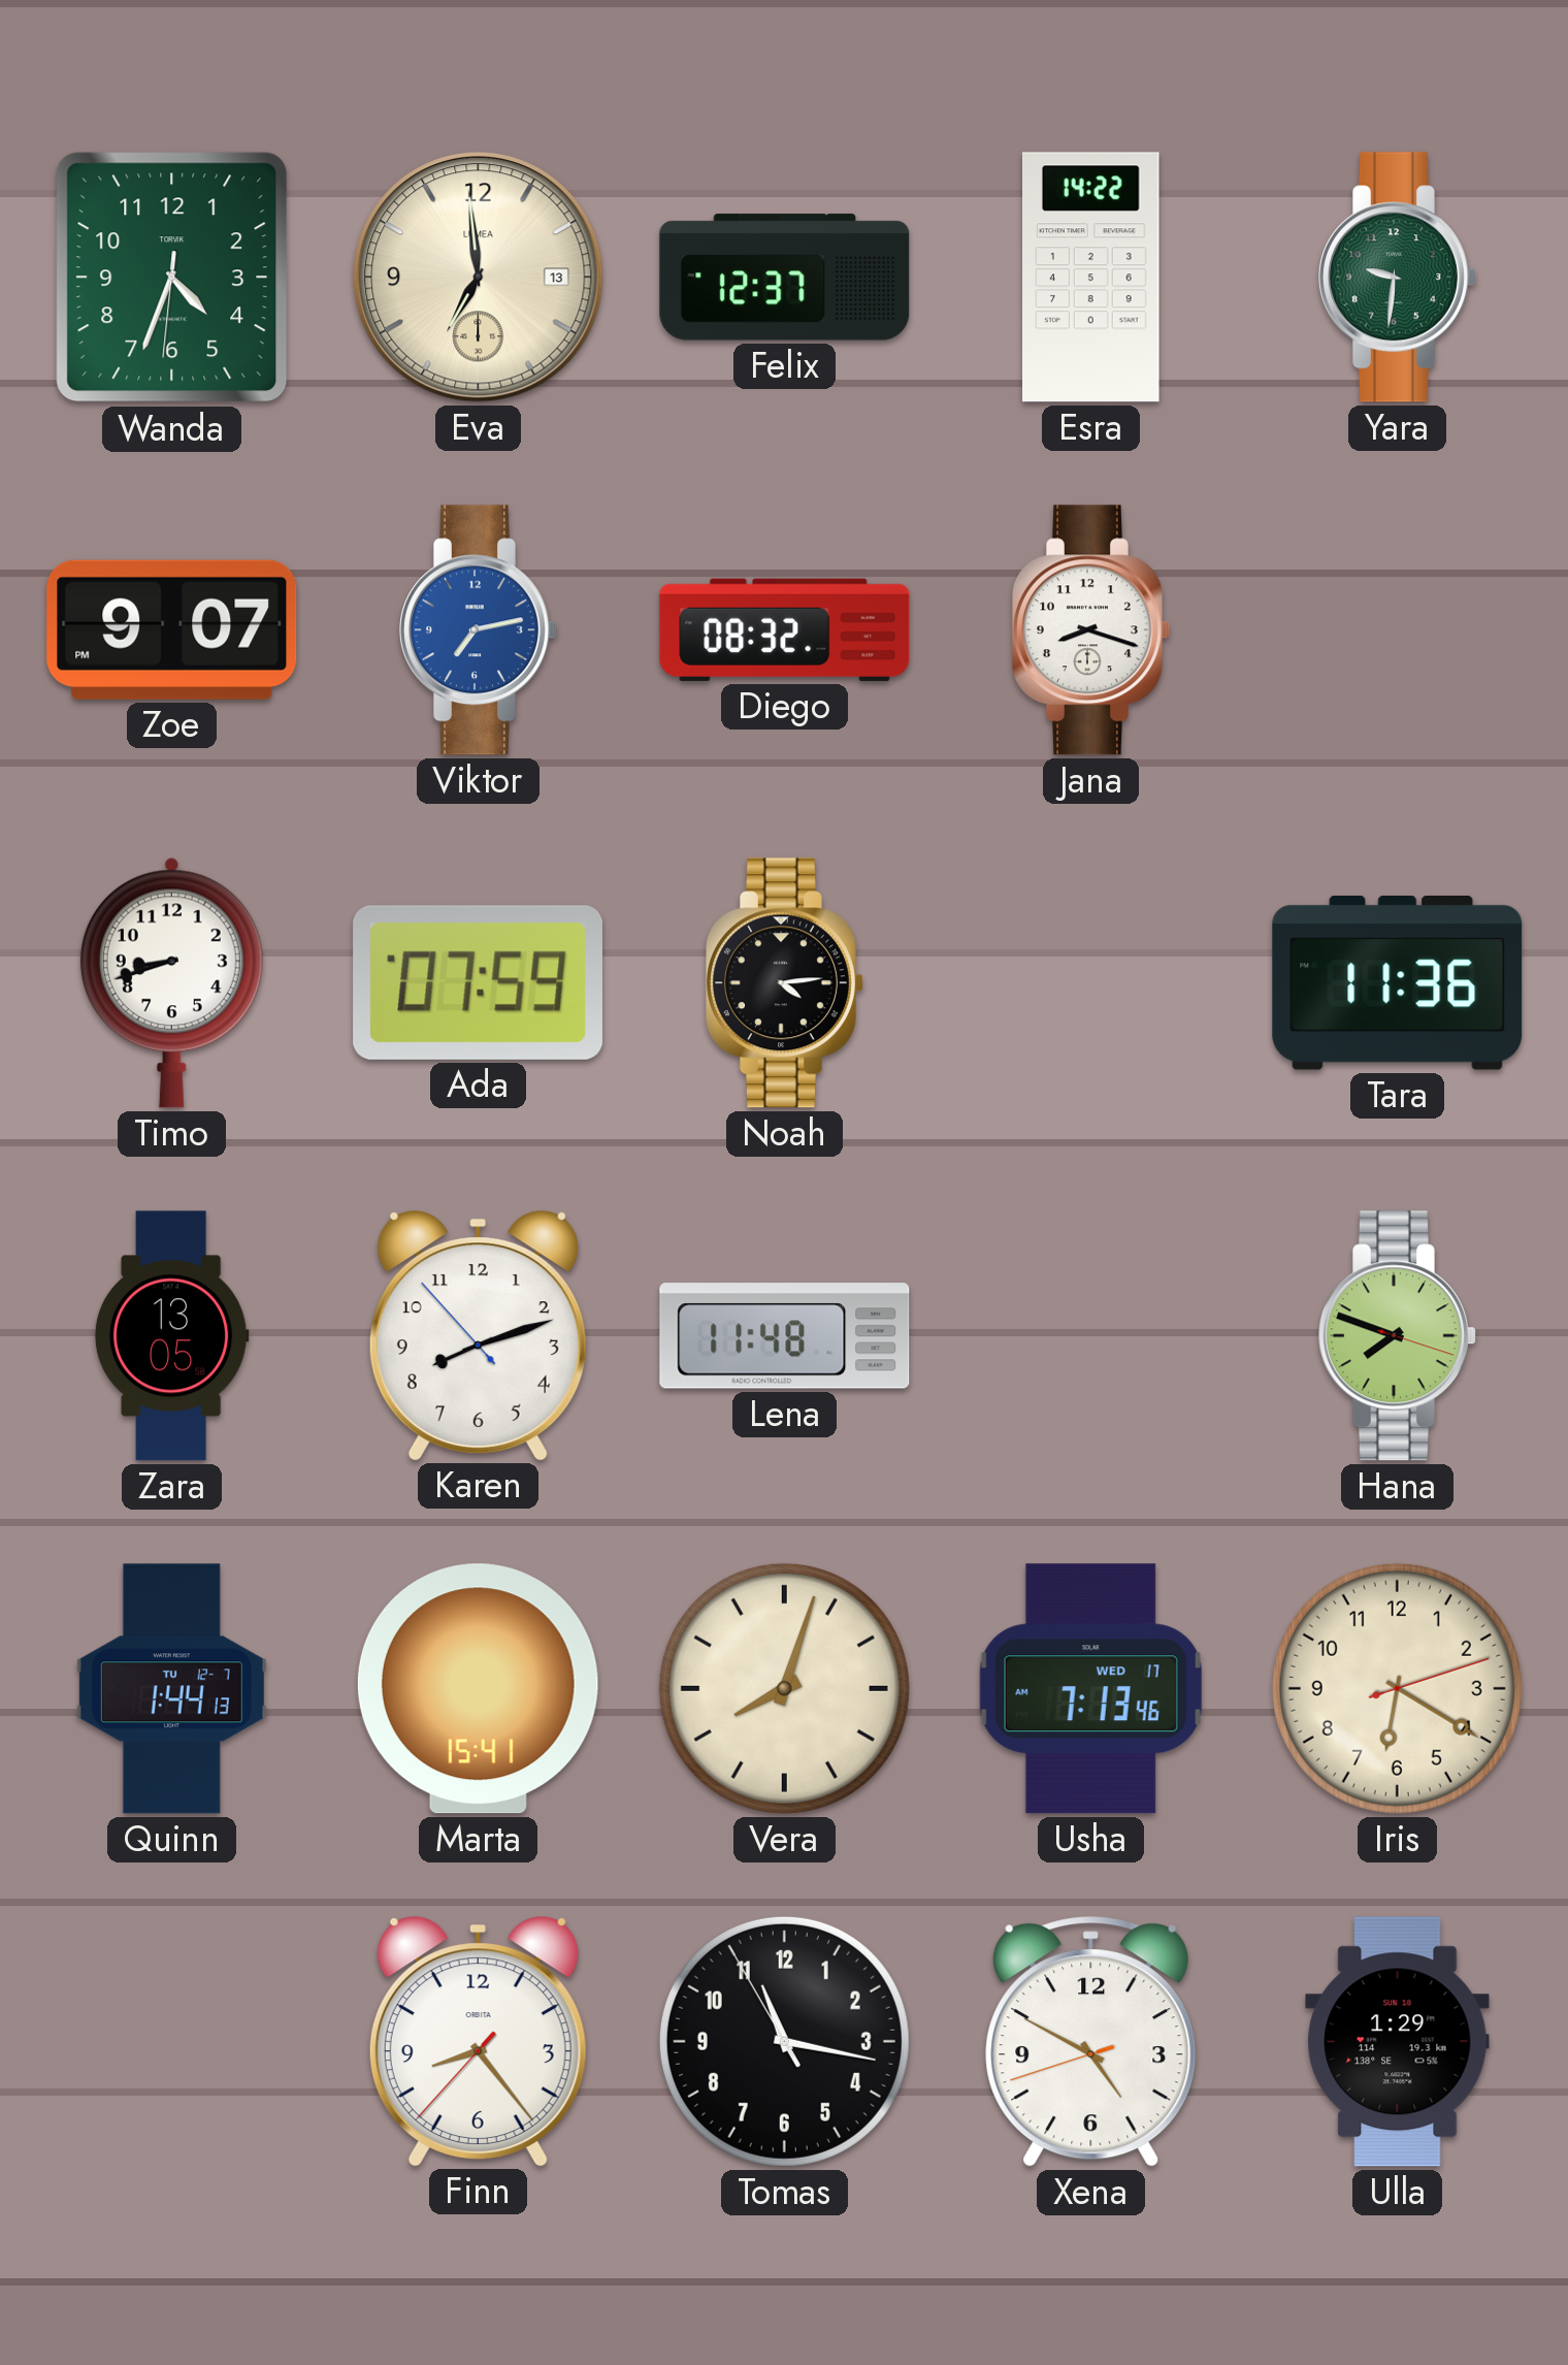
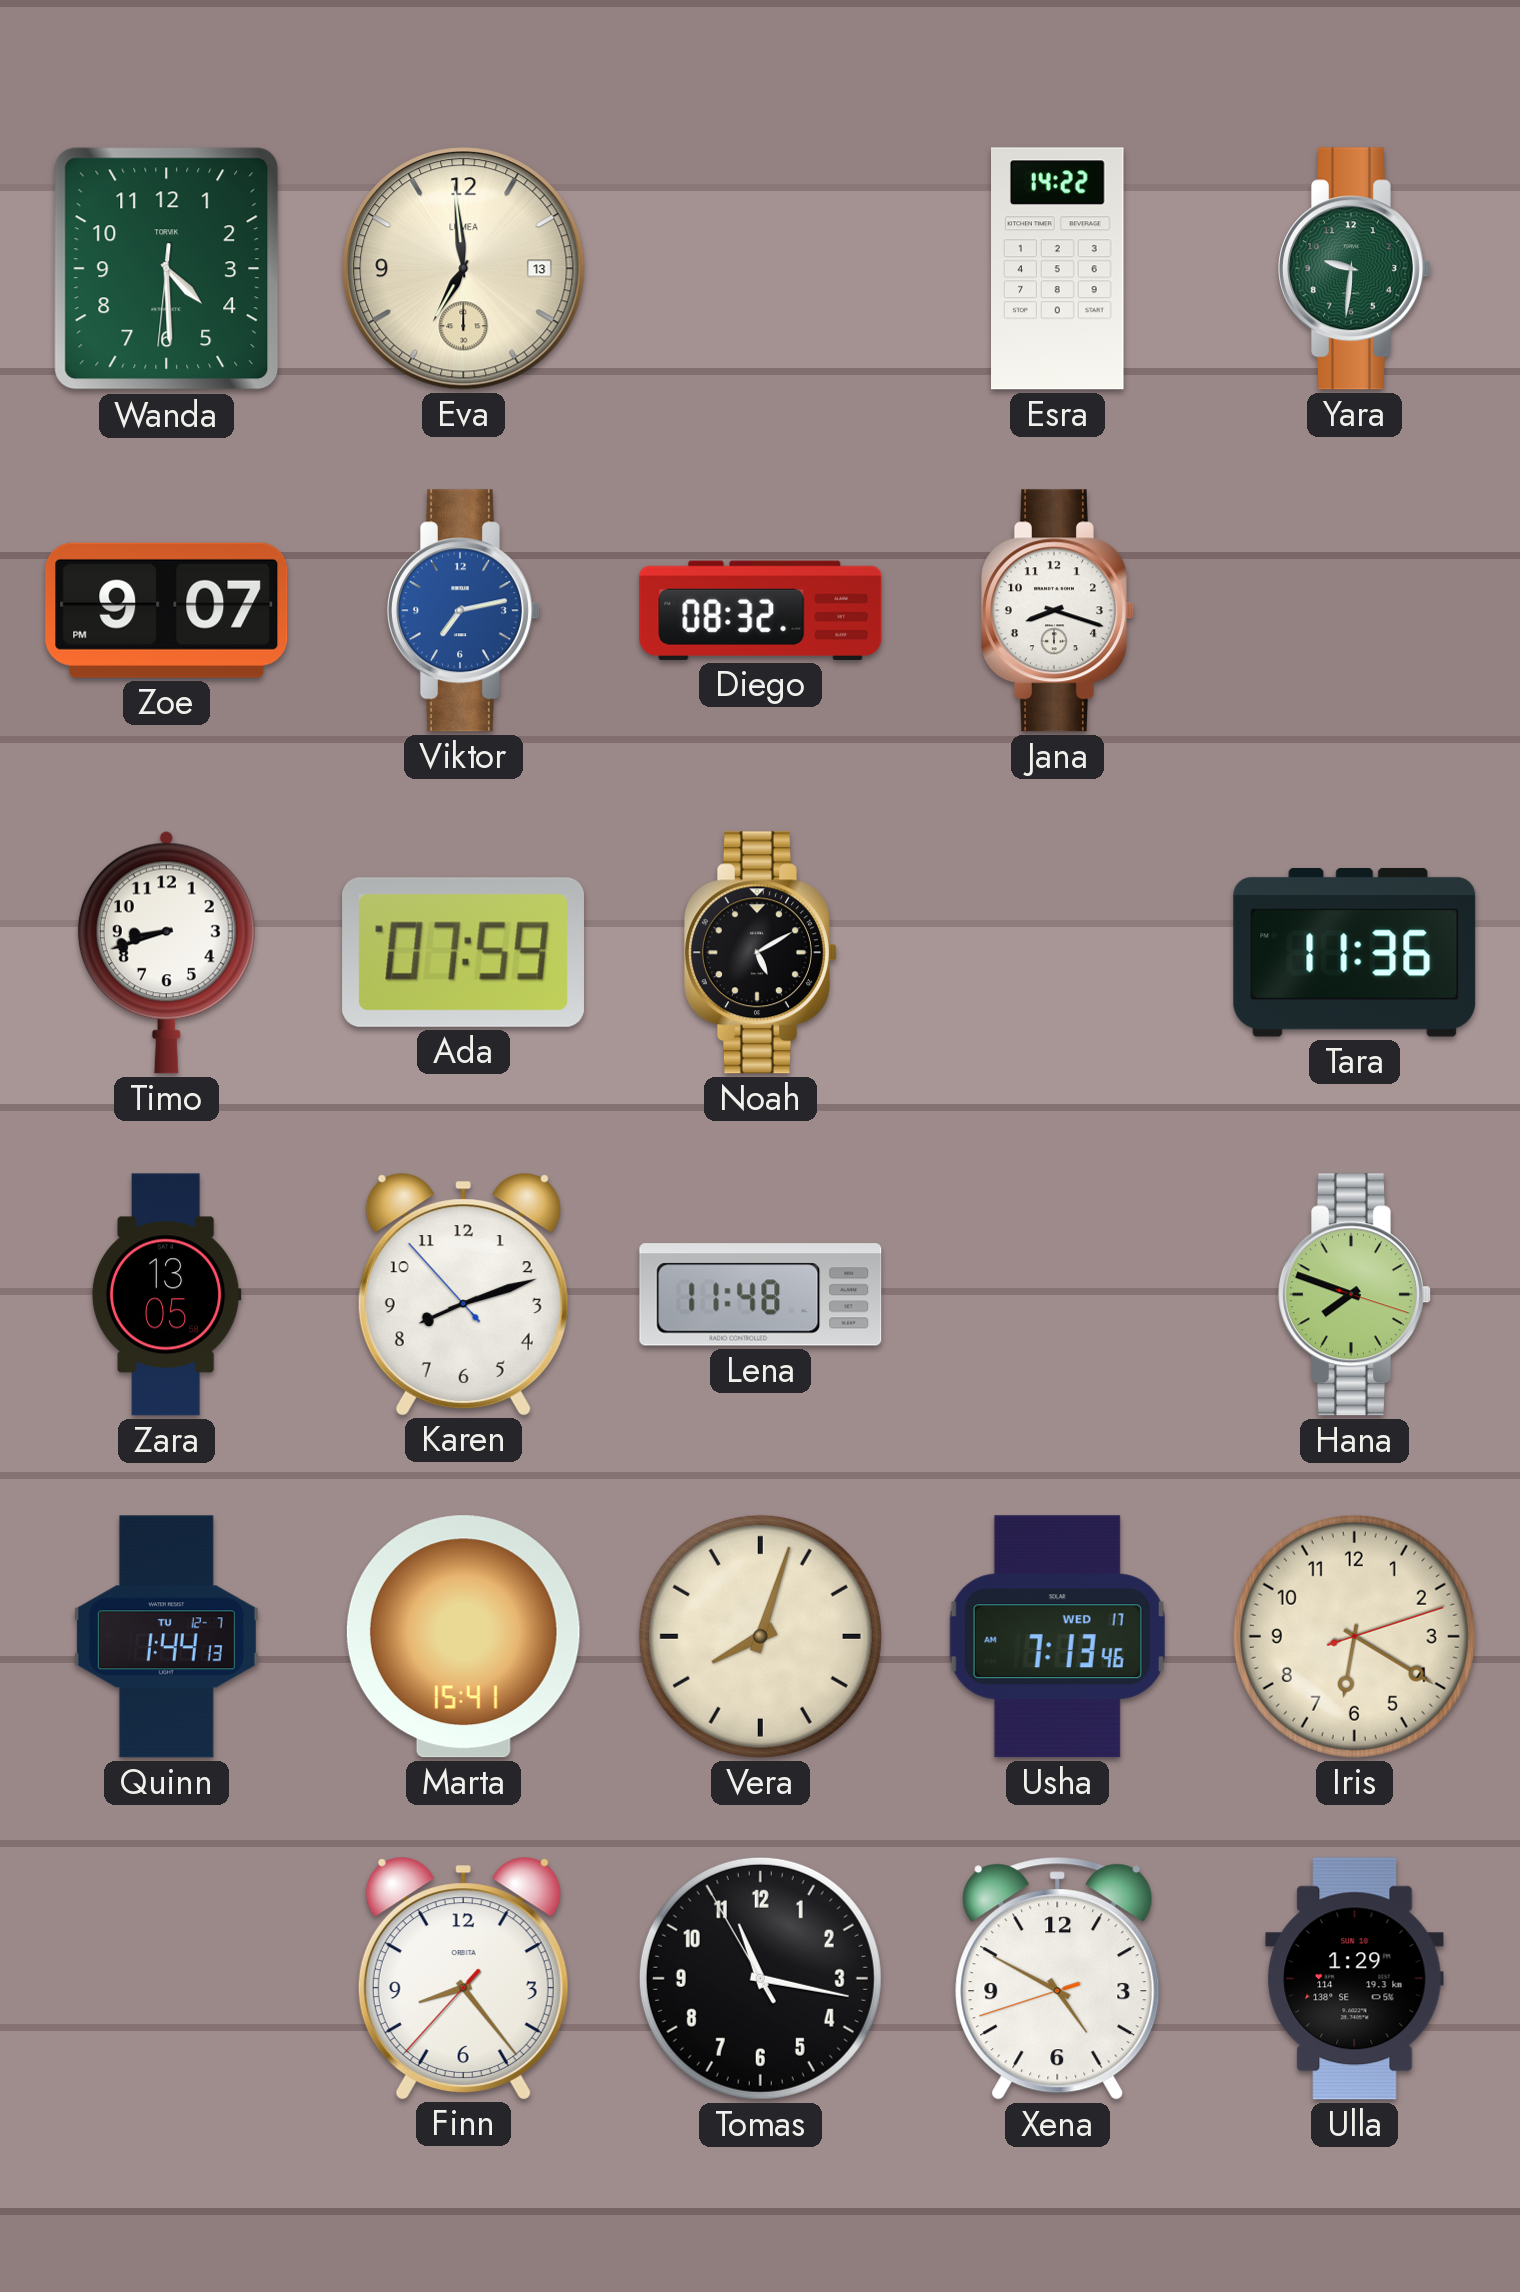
Wanda: 4:33 -> 4:29
Felix: 12:37 -> none
Noah: 4:14 -> 5:10
